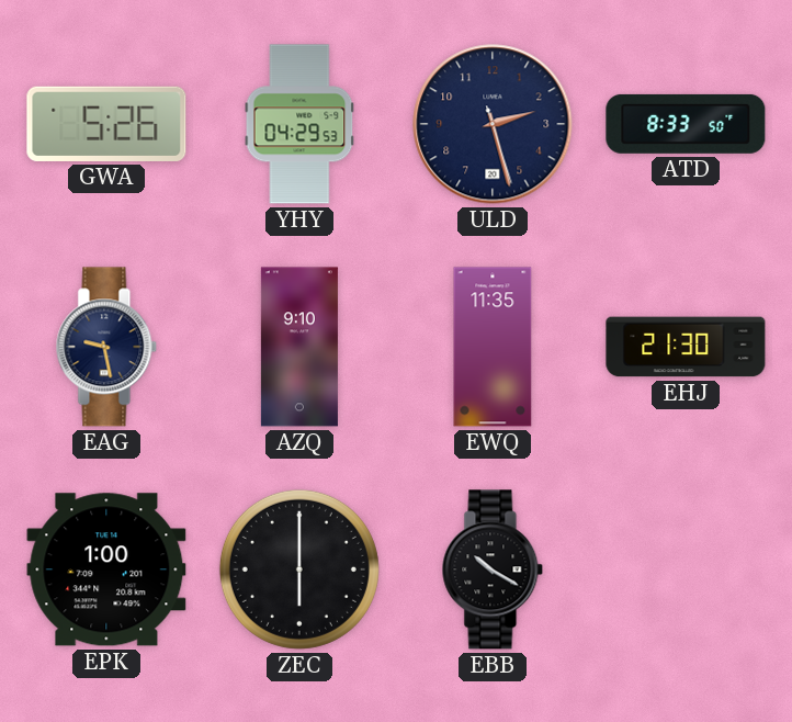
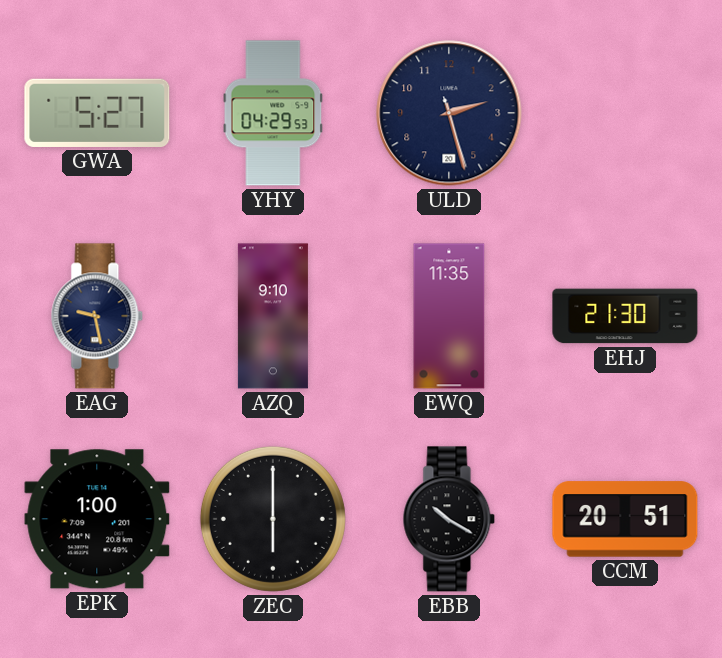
GWA: 5:26 -> 5:27
ATD: 8:33 -> none
CCM: none -> 20:51
